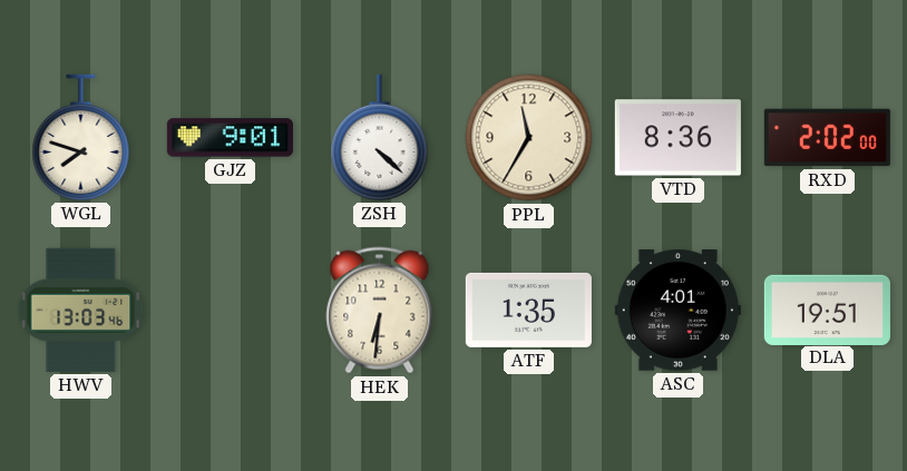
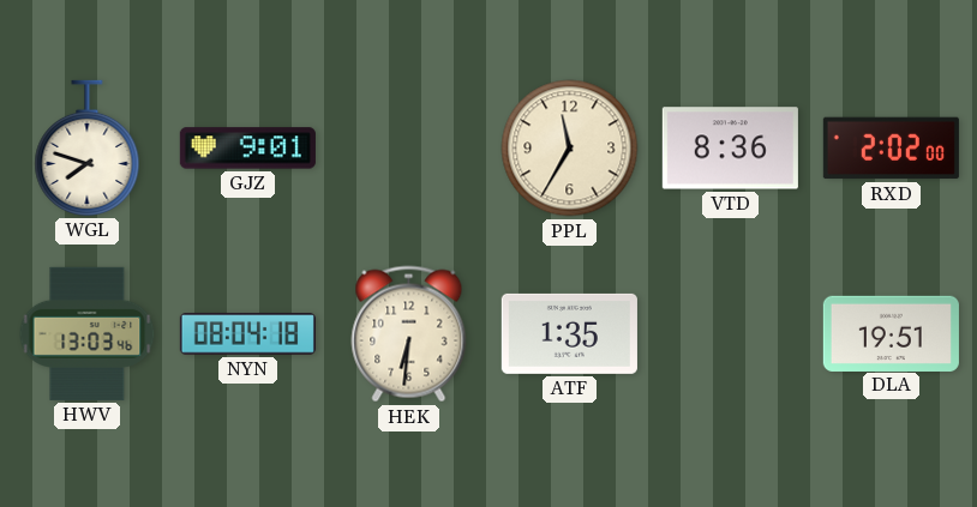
ZSH: 4:22 -> none
NYN: none -> 08:04
ASC: 4:01 -> none
